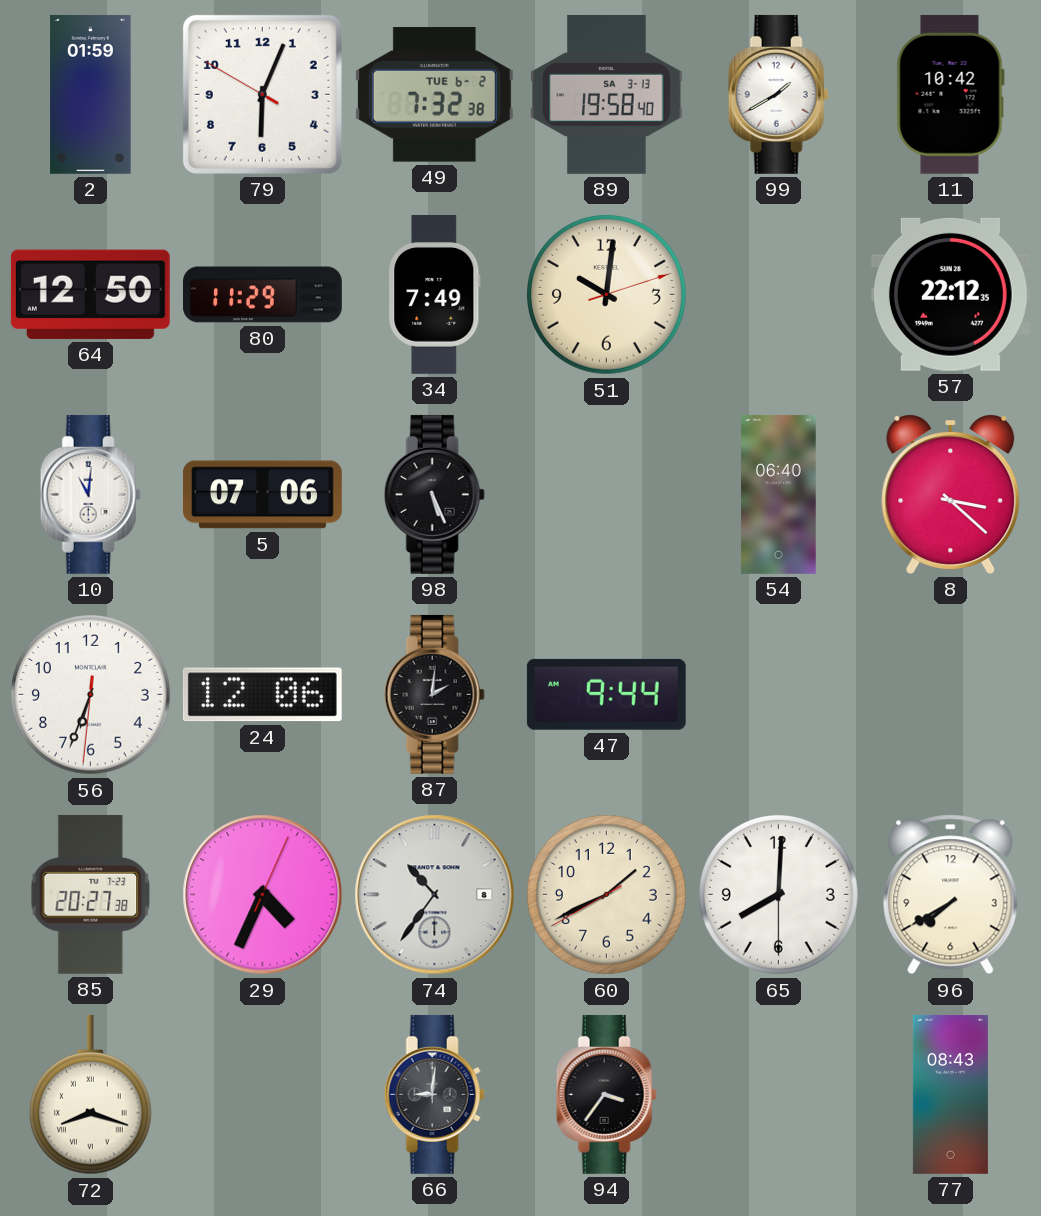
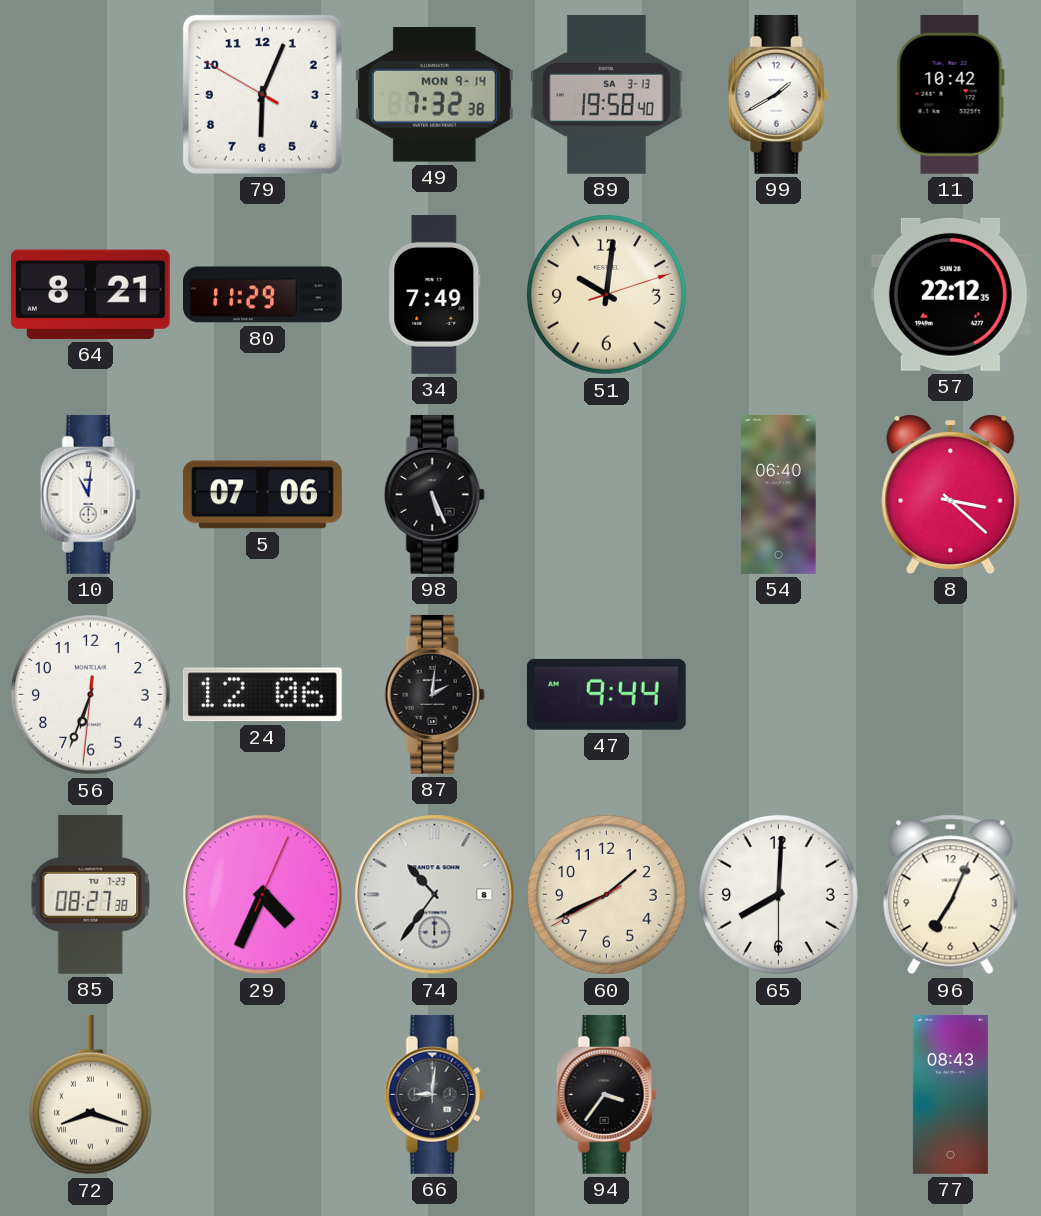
2: 01:59 -> none
49 date: TUE 6-2 -> MON 9-14
64: 12:50 -> 8:21
85: 20:27 -> 08:27
96: 7:40 -> 7:04
